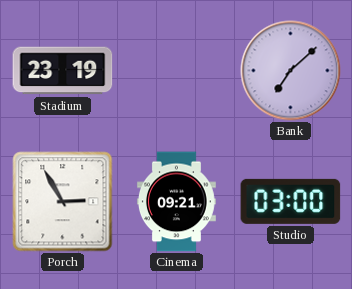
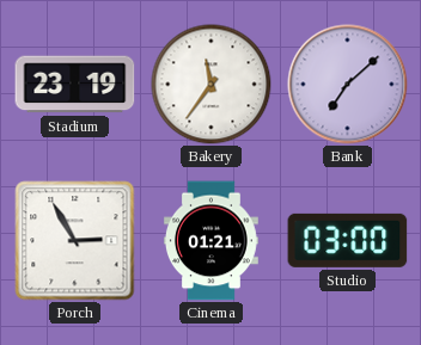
Bakery: none -> 11:36
Cinema: 09:21 -> 01:21
